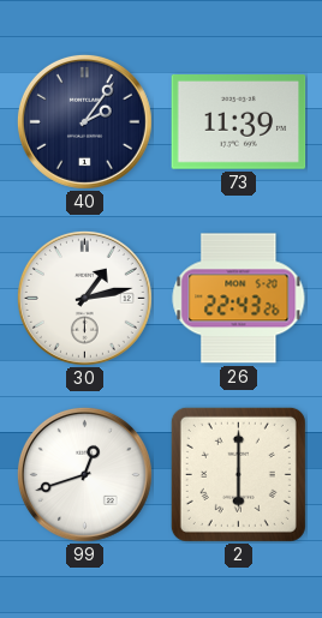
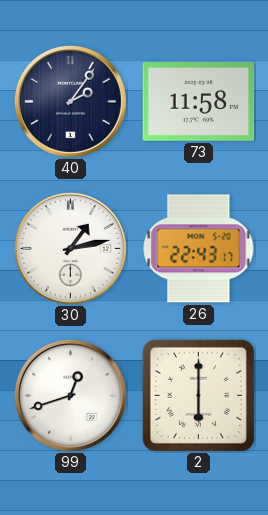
73: 11:39 -> 11:58
26: 22:43:26 -> 22:43:17
